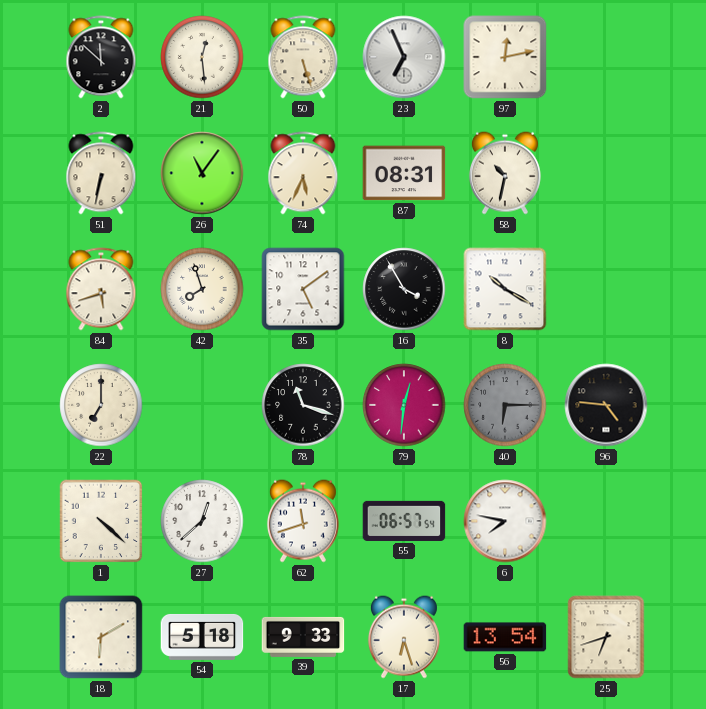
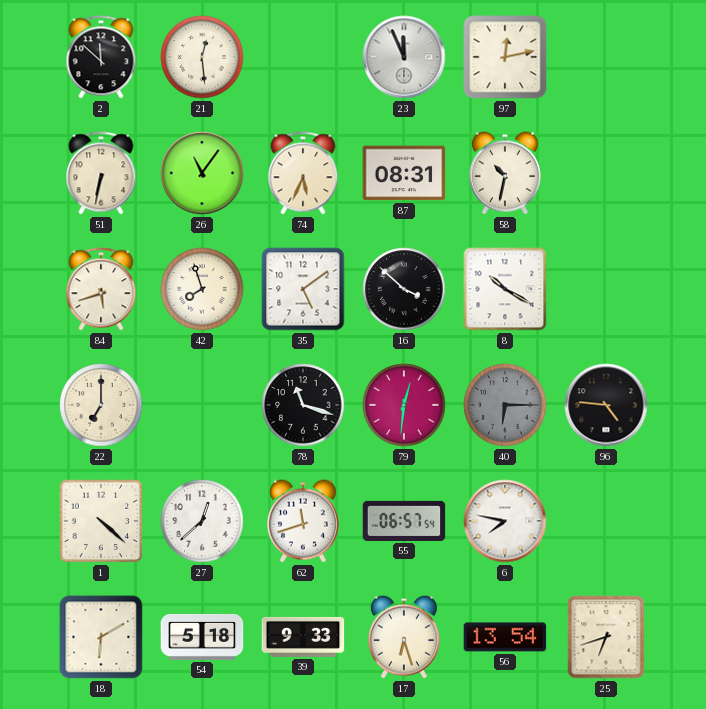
50: 5:27 -> none
23: 6:56 -> 11:56
16: 3:55 -> 3:52
